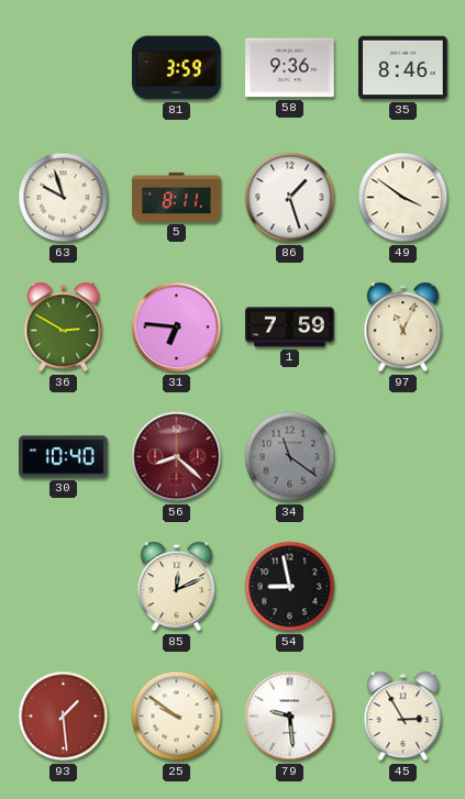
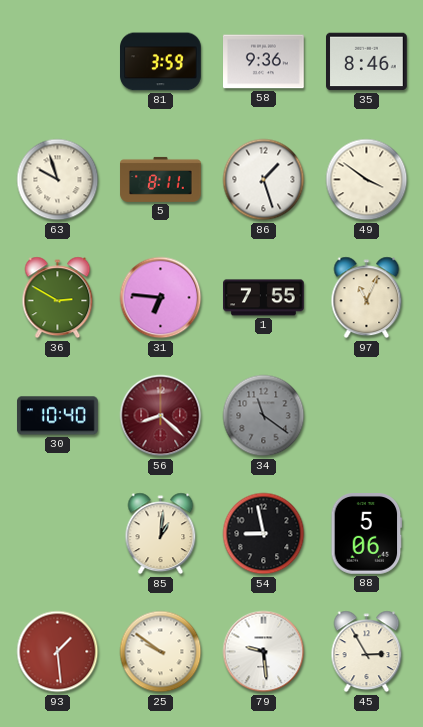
1: 7:59 -> 7:55
85: 12:11 -> 1:01
88: none -> 5:06
